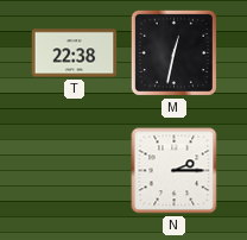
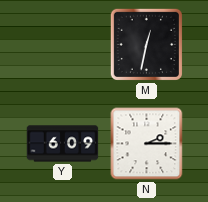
T: 22:38 -> none
Y: none -> 6:09
